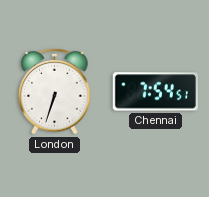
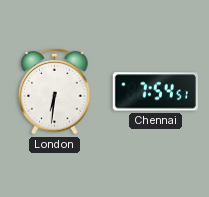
London: 6:33 -> 6:31
